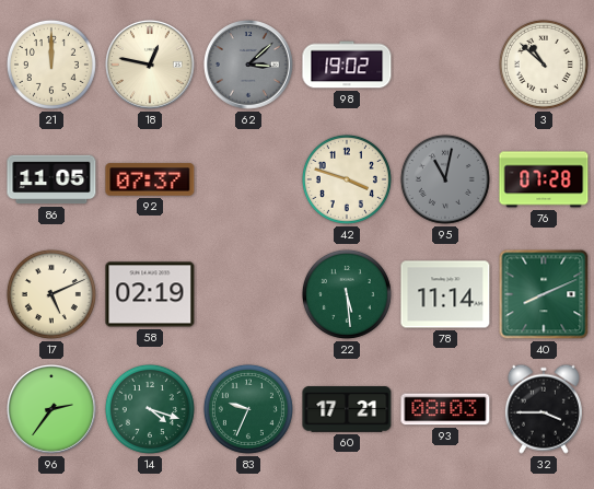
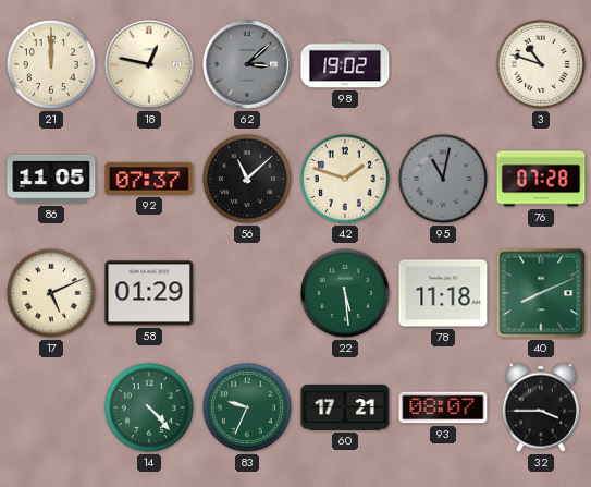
3: 10:52 -> 10:48
56: none -> 11:08
42: 3:48 -> 1:48
58: 02:19 -> 01:29
78: 11:14 -> 11:18
96: 2:36 -> none
14: 4:18 -> 4:23
93: 08:03 -> 08:07
